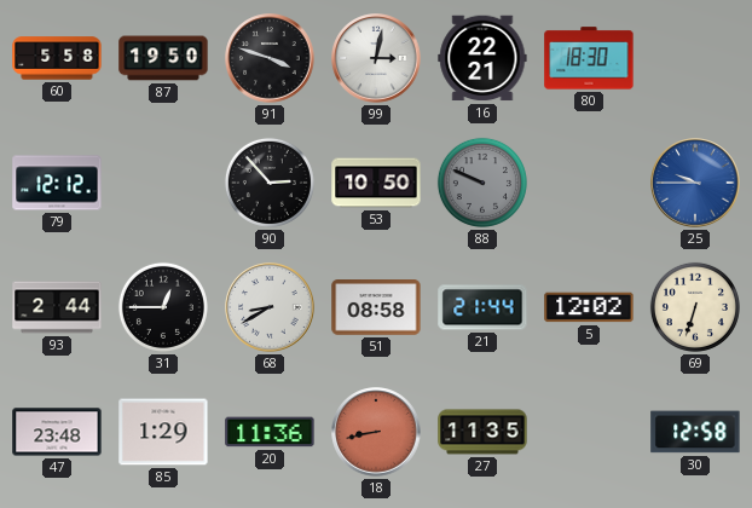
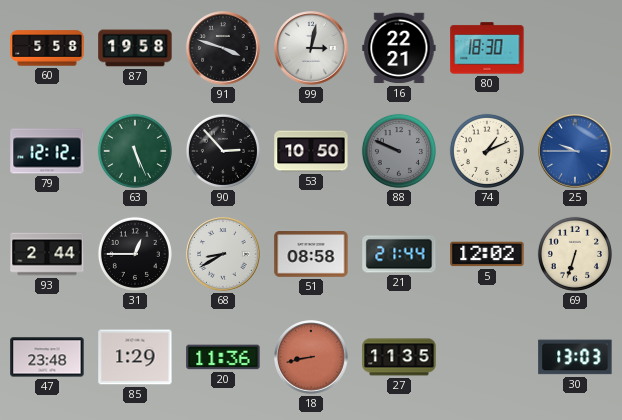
87: 19:50 -> 19:58
63: none -> 5:26
74: none -> 1:11
30: 12:58 -> 13:03
